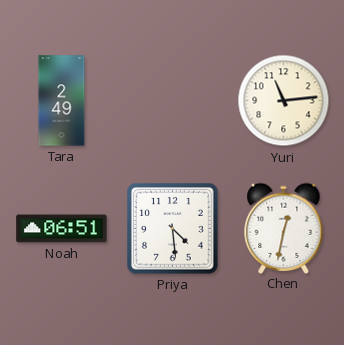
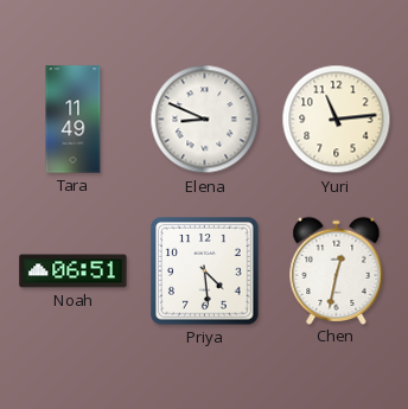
Tara: 2:49 -> 11:49
Elena: none -> 8:49
